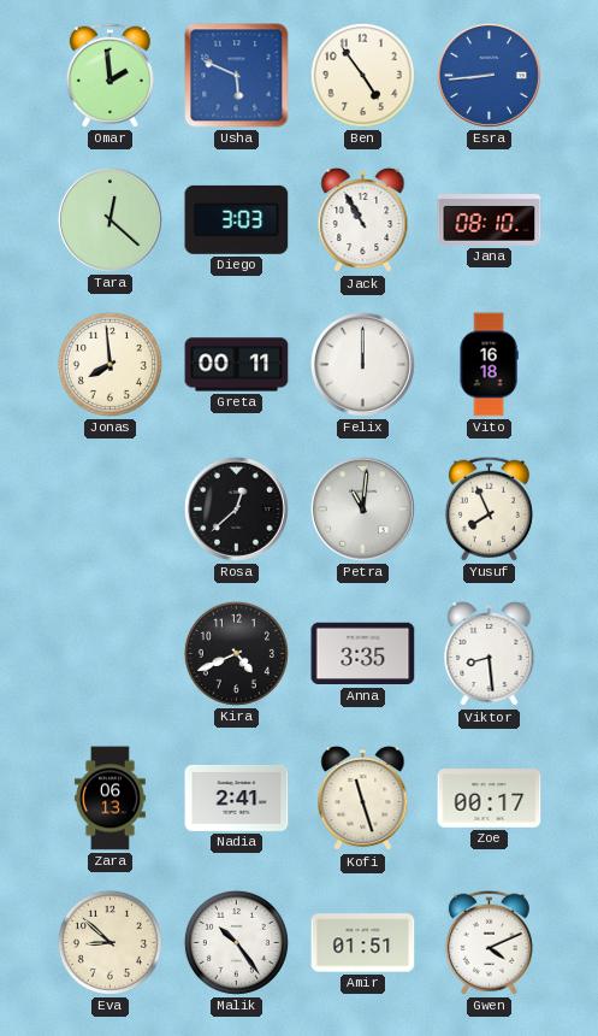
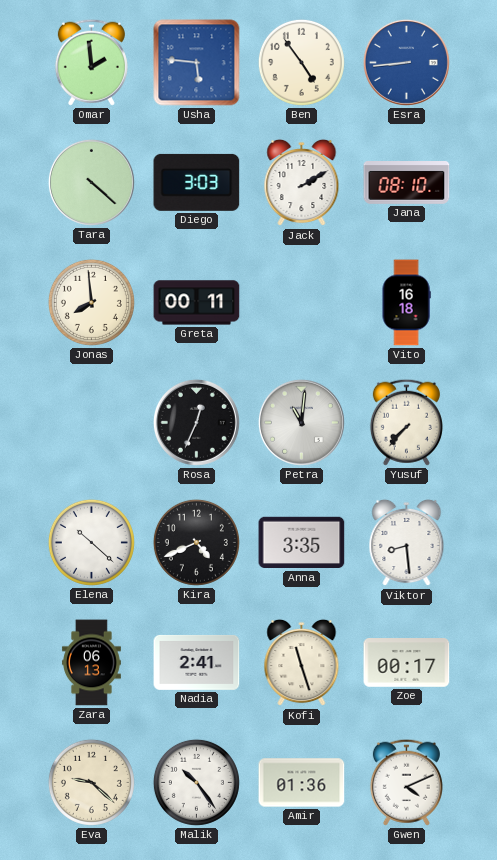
Usha: 5:49 -> 5:46
Tara: 12:22 -> 4:22
Jack: 10:55 -> 2:10
Felix: 12:00 -> none
Rosa: 12:38 -> 12:34
Yusuf: 7:56 -> 7:37
Elena: none -> 10:22
Eva: 8:52 -> 9:22
Amir: 01:51 -> 01:36
